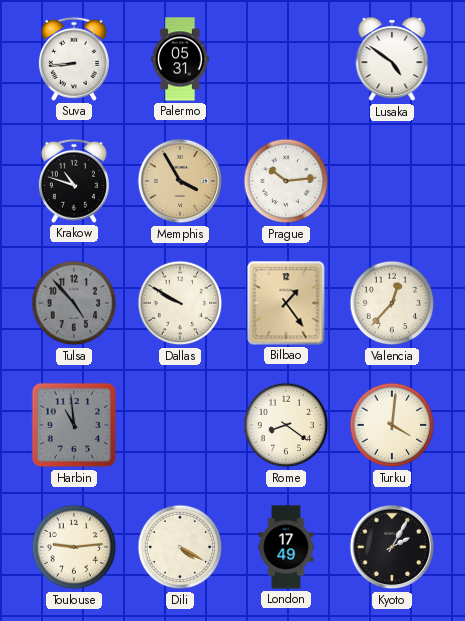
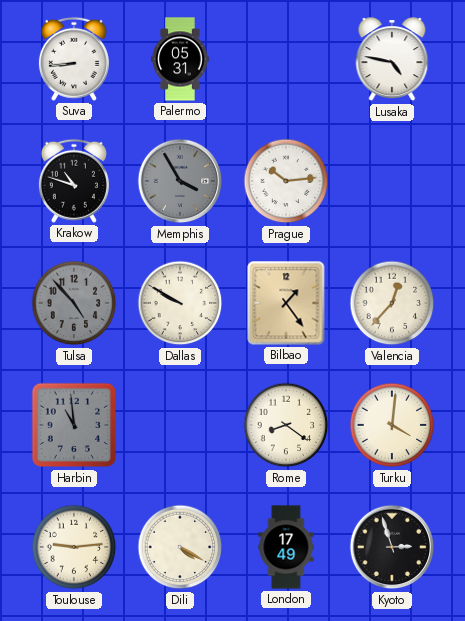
Lusaka: 4:51 -> 4:47
Memphis dial: champagne -> grey
Kyoto: 2:05 -> 2:57
